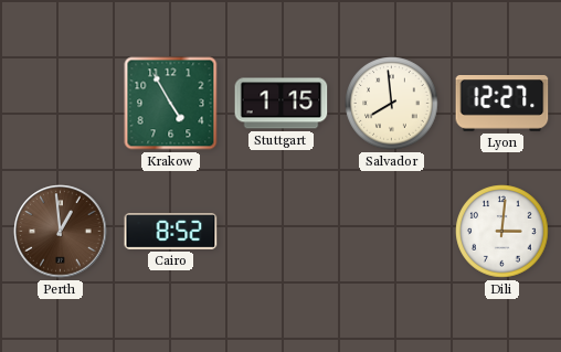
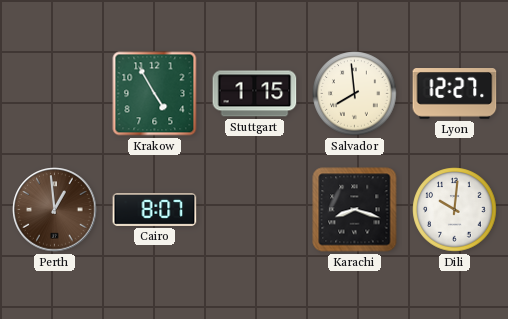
Cairo: 8:52 -> 8:07
Karachi: none -> 8:18
Dili: 3:01 -> 10:01
